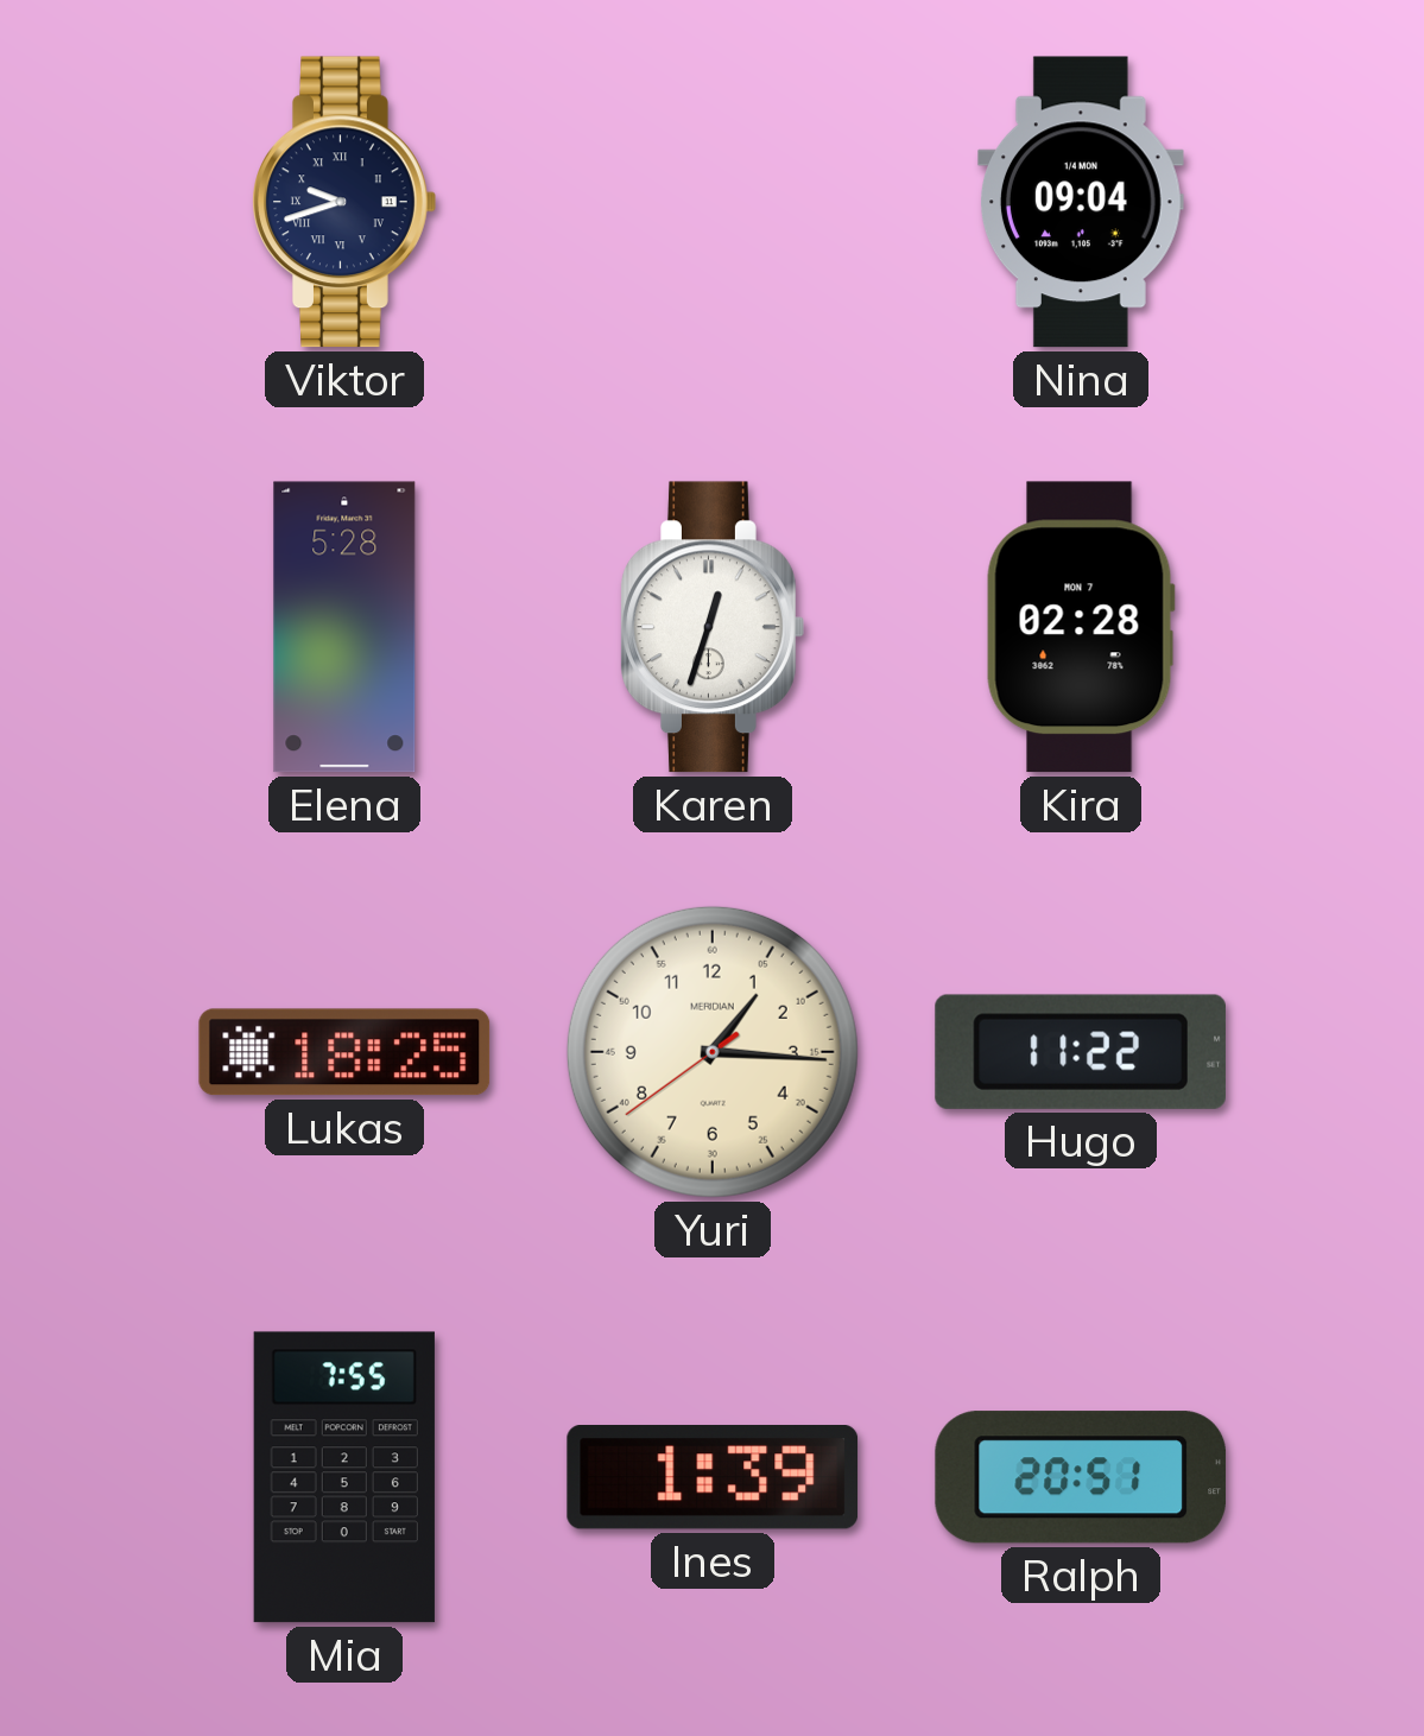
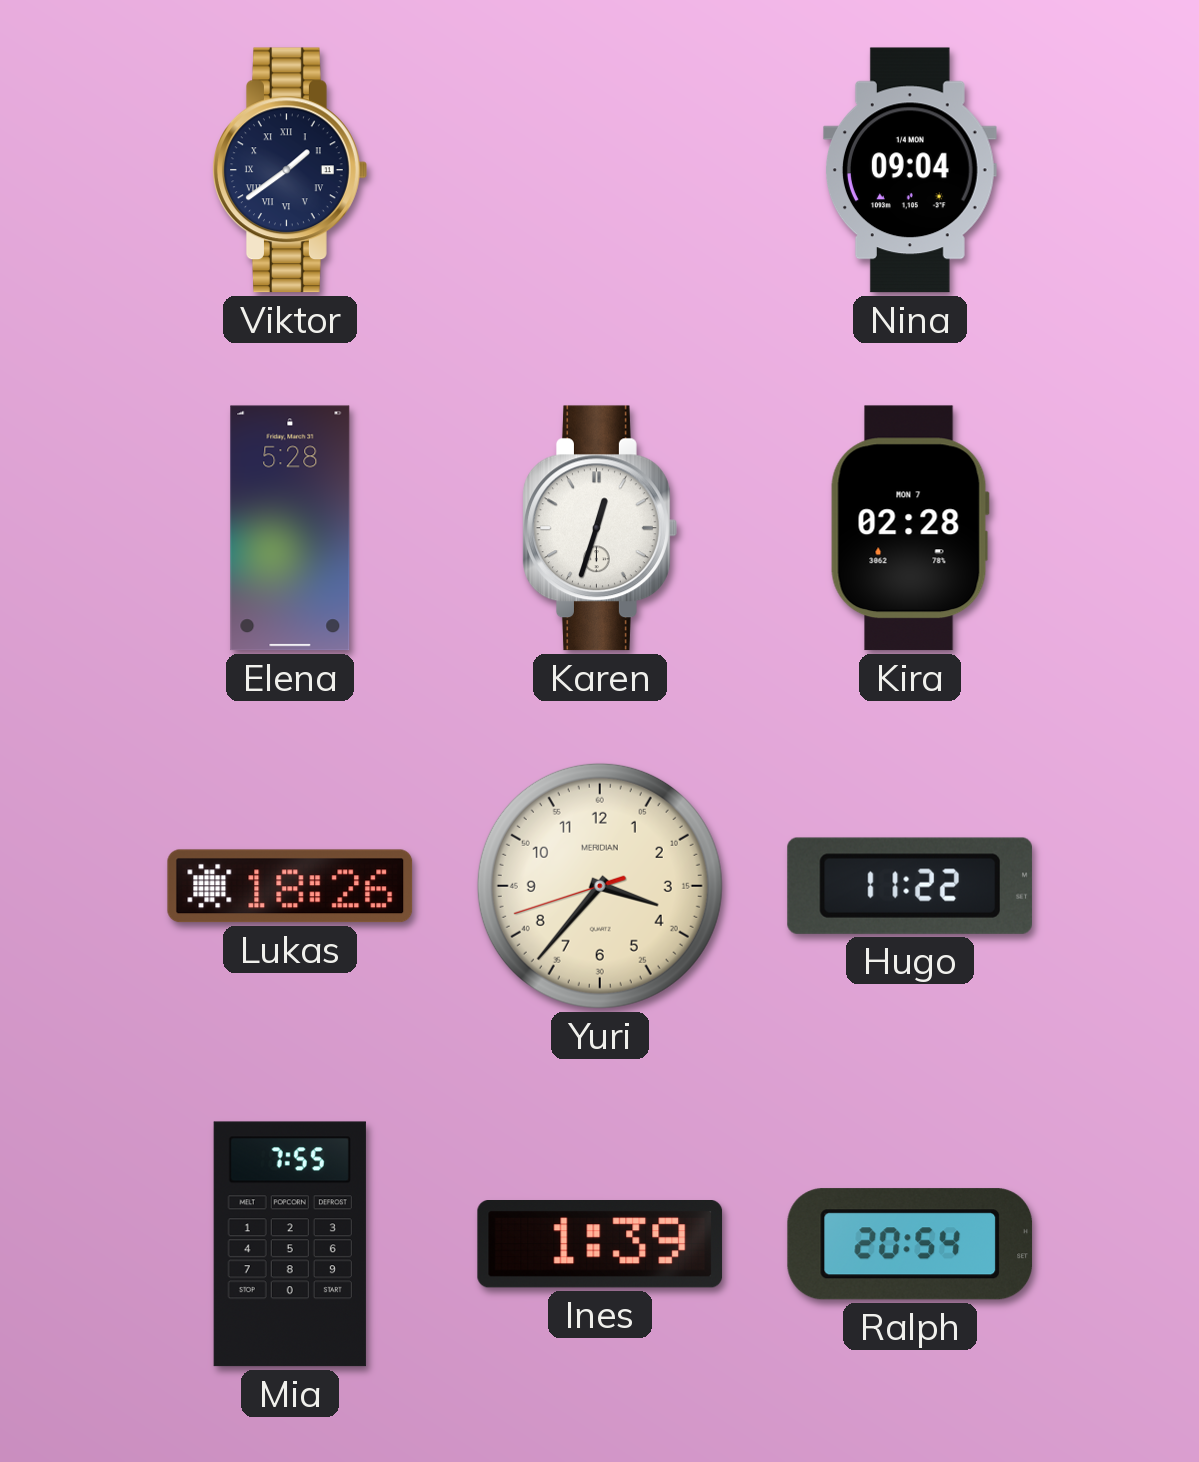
Viktor: 9:42 -> 1:39
Lukas: 18:25 -> 18:26
Yuri: 1:15 -> 3:36
Ralph: 20:51 -> 20:54
